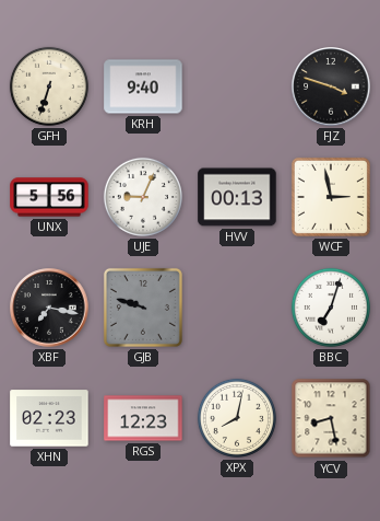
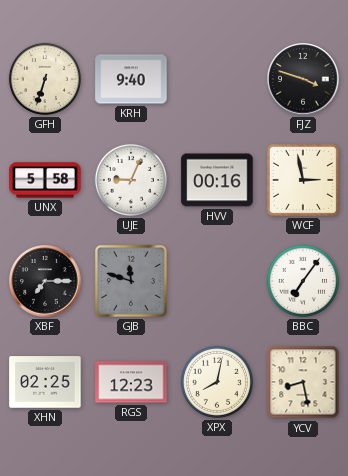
UNX: 5:56 -> 5:58
HVV: 00:13 -> 00:16
XBF: 7:17 -> 7:15
GJB: 9:48 -> 11:48
BBC: 7:03 -> 7:06
XHN: 02:23 -> 02:25
